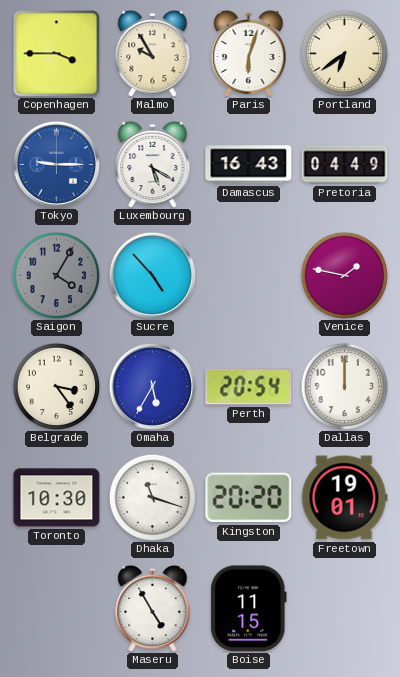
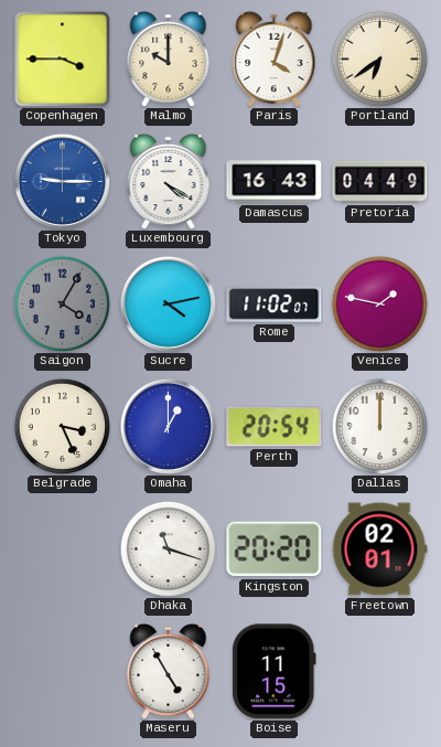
Malmo: 9:55 -> 10:00
Paris: 6:03 -> 4:03
Luxembourg: 5:20 -> 4:20
Sucre: 4:53 -> 4:13
Rome: none -> 11:02
Belgrade: 3:24 -> 3:26
Omaha: 5:35 -> 1:00
Toronto: 10:30 -> none
Freetown: 19:01 -> 02:01
